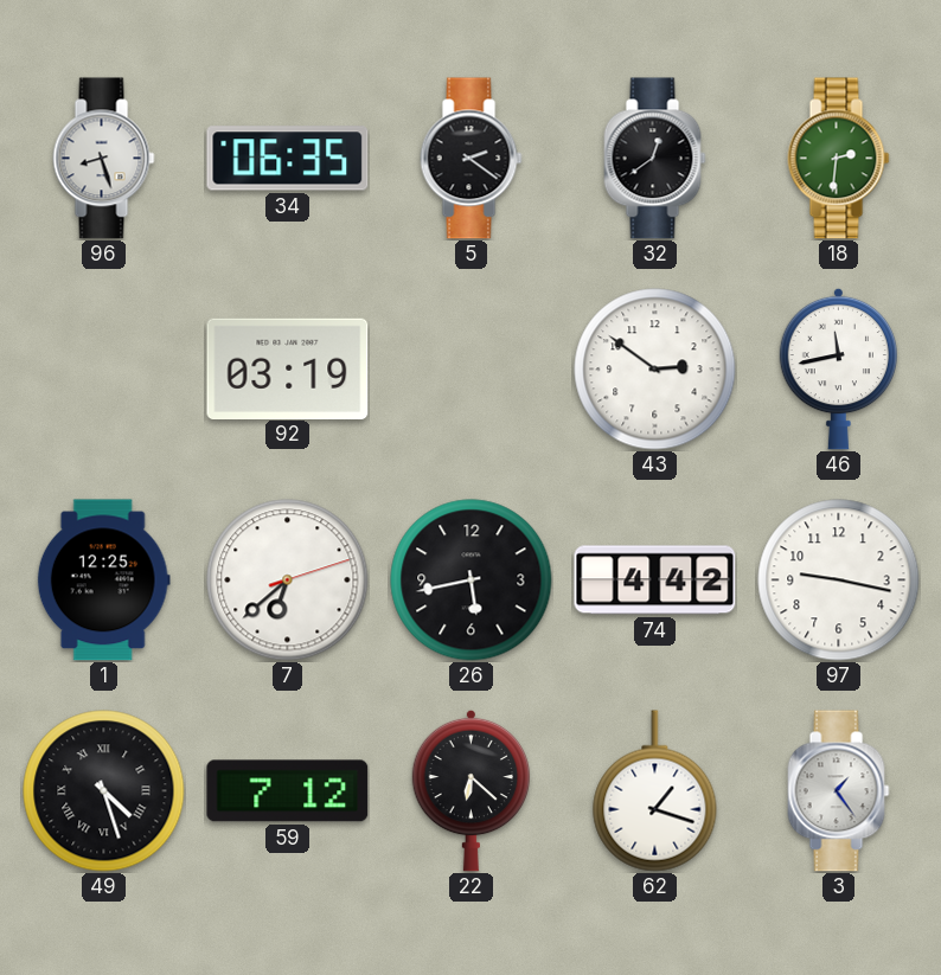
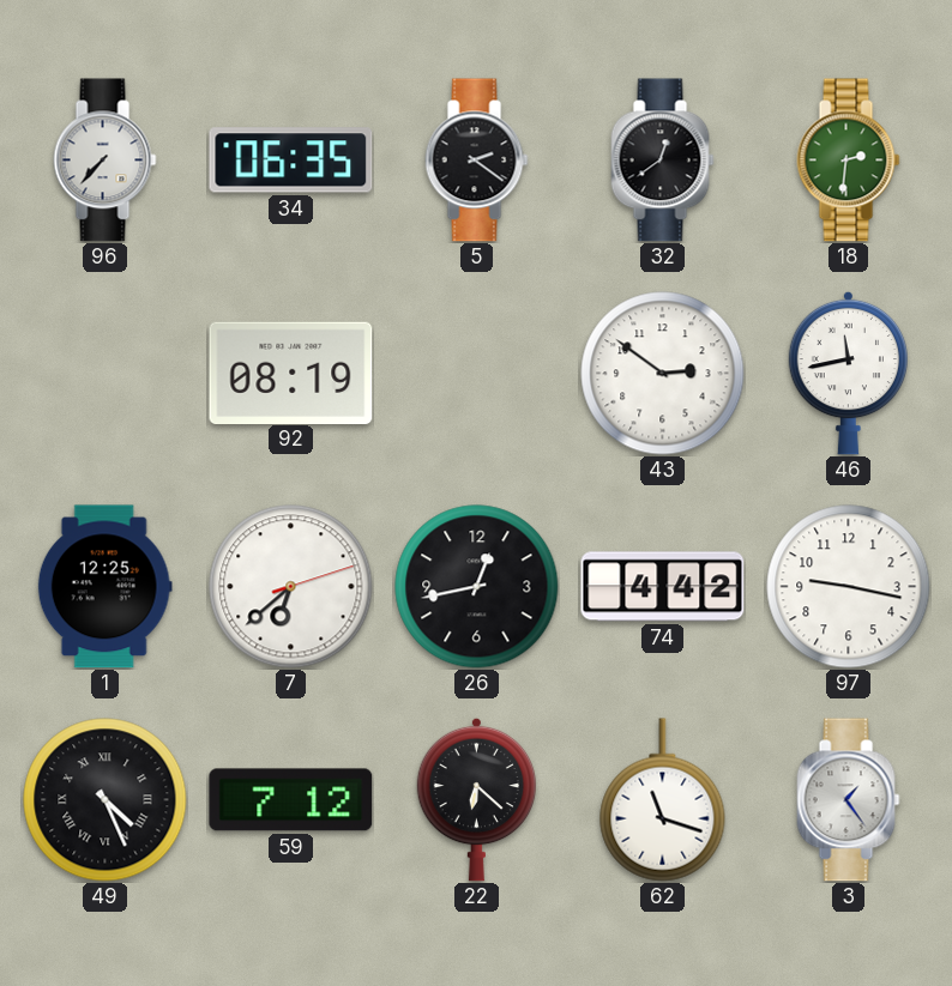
96: 8:27 -> 7:37
92: 03:19 -> 08:19
26: 5:43 -> 12:43
49: 4:27 -> 4:26
62: 1:18 -> 11:18
